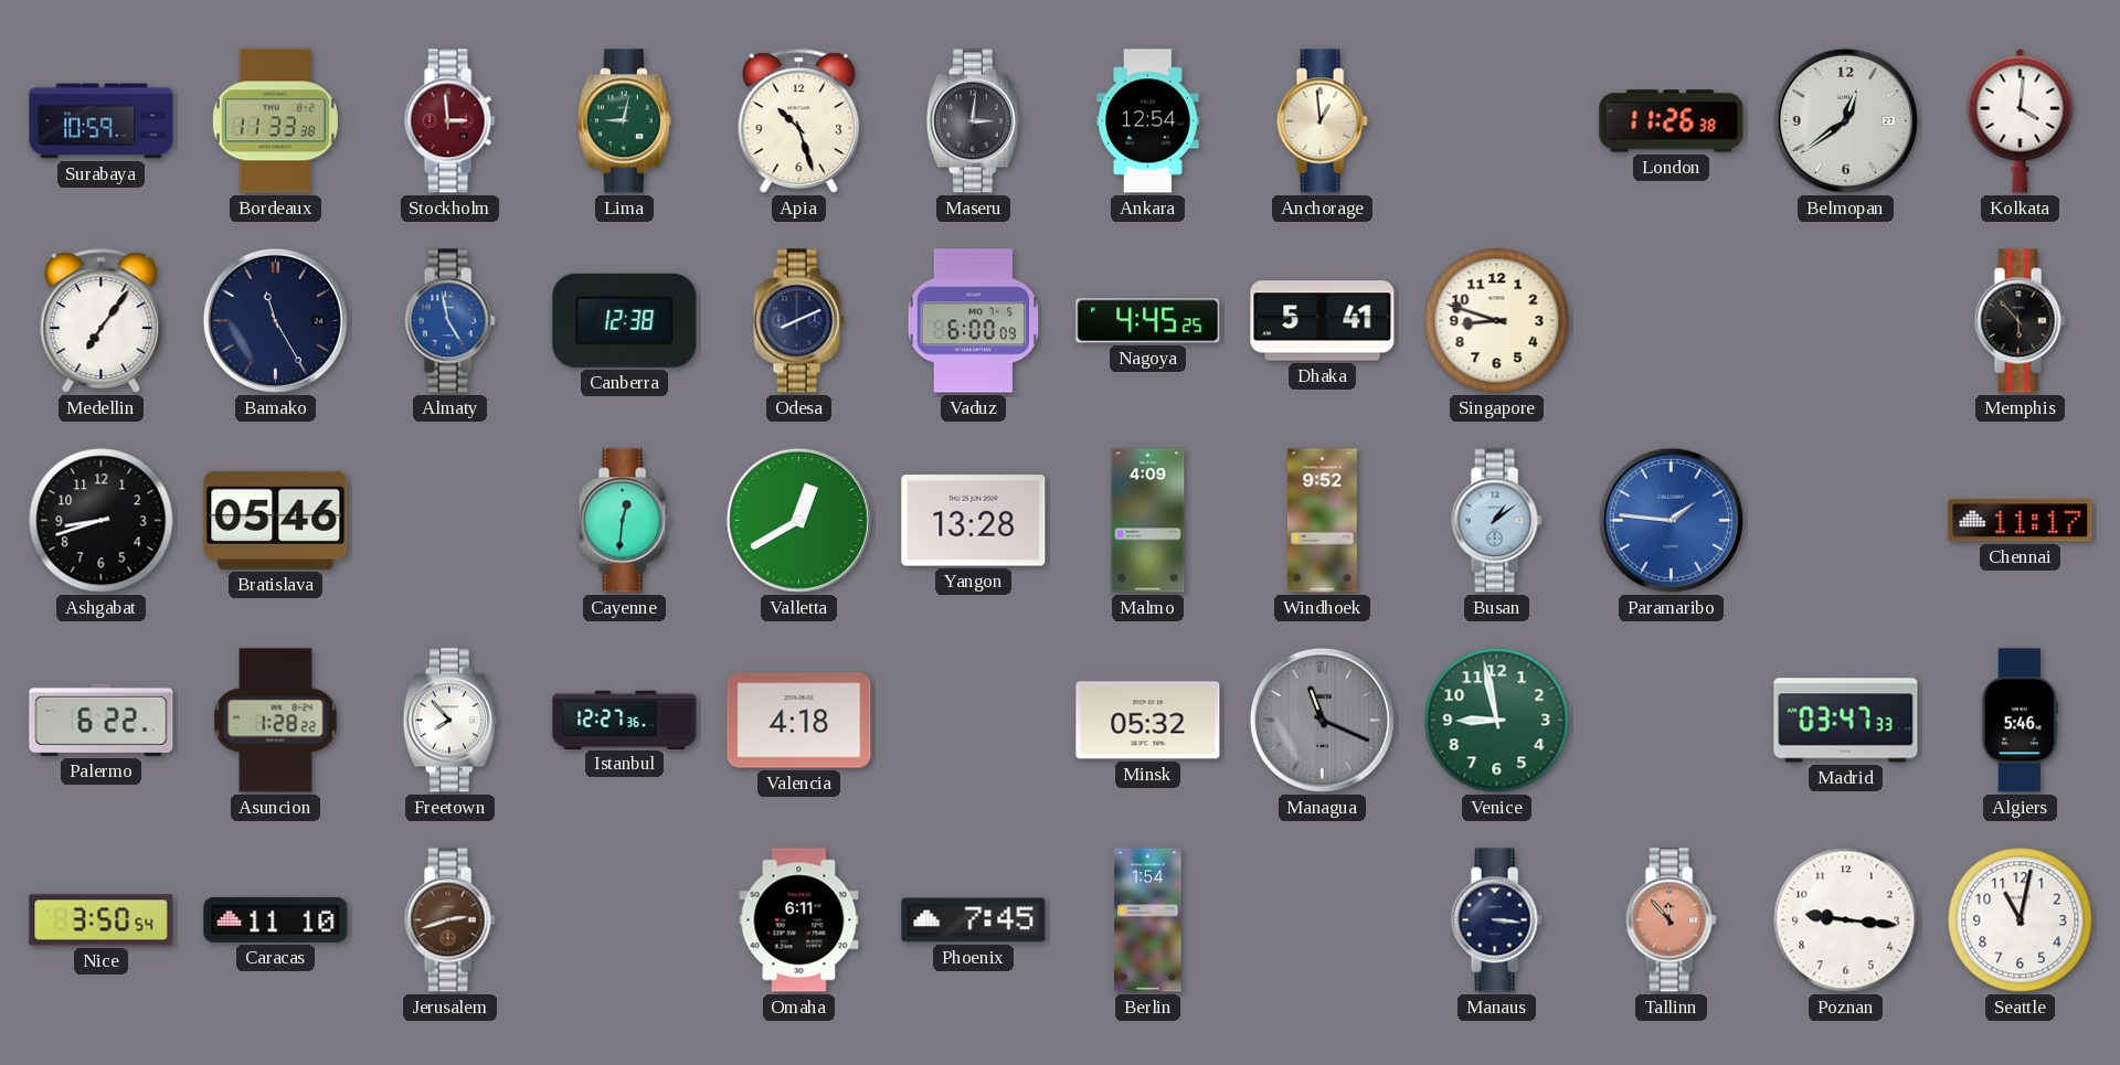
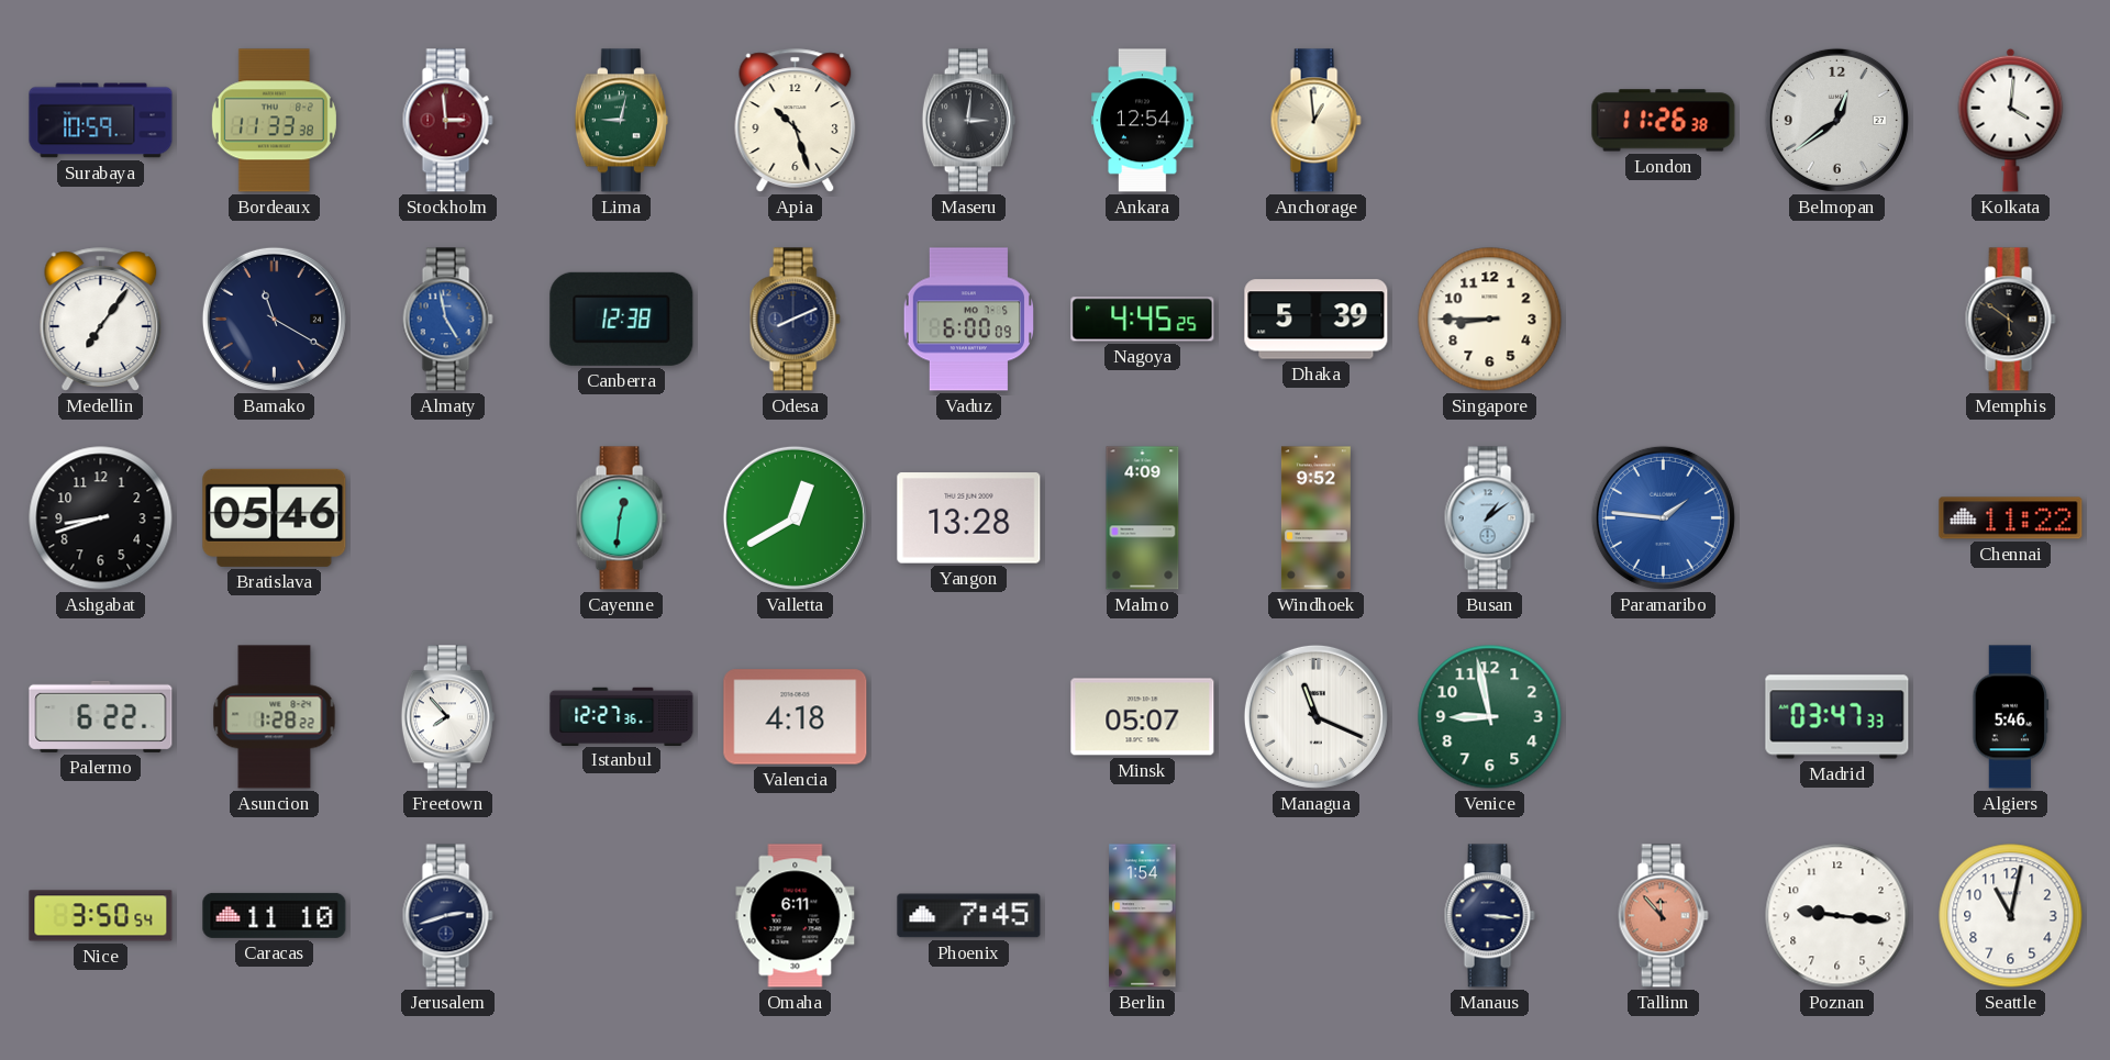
Bamako: 11:25 -> 11:20
Dhaka: 5:41 -> 5:39
Singapore: 8:48 -> 8:45
Memphis: 5:53 -> 5:51
Chennai: 11:17 -> 11:22
Minsk: 05:32 -> 05:07
Managua dial: grey -> white
Jerusalem dial: brown -> navy
